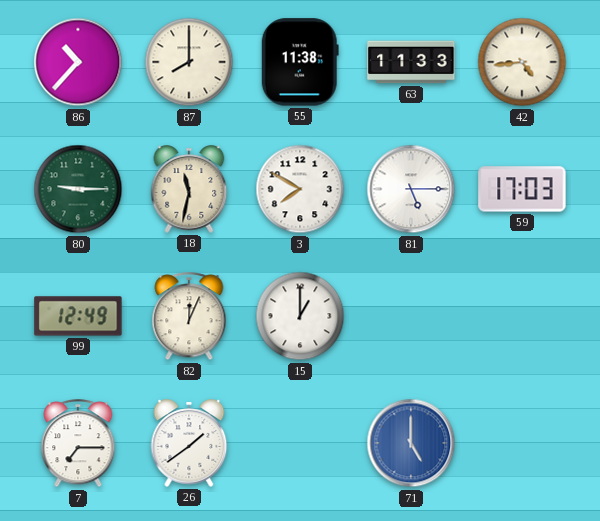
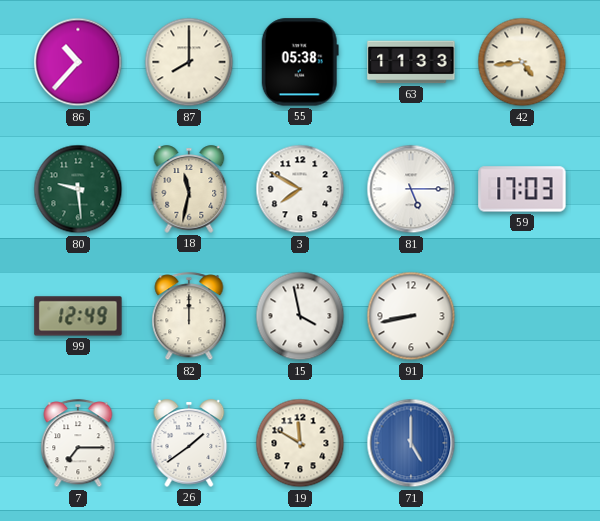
55: 11:38 -> 05:38
80: 9:15 -> 9:29
82: 12:04 -> 12:00
15: 1:00 -> 3:58
91: none -> 8:43
19: none -> 11:50
